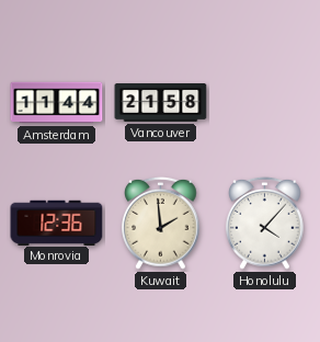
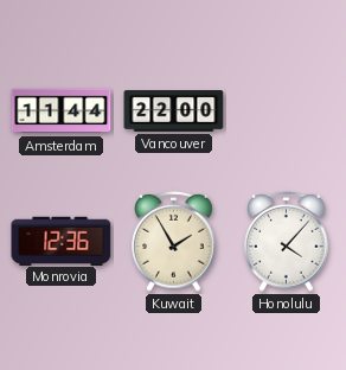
Vancouver: 21:58 -> 22:00
Kuwait: 1:59 -> 1:55
